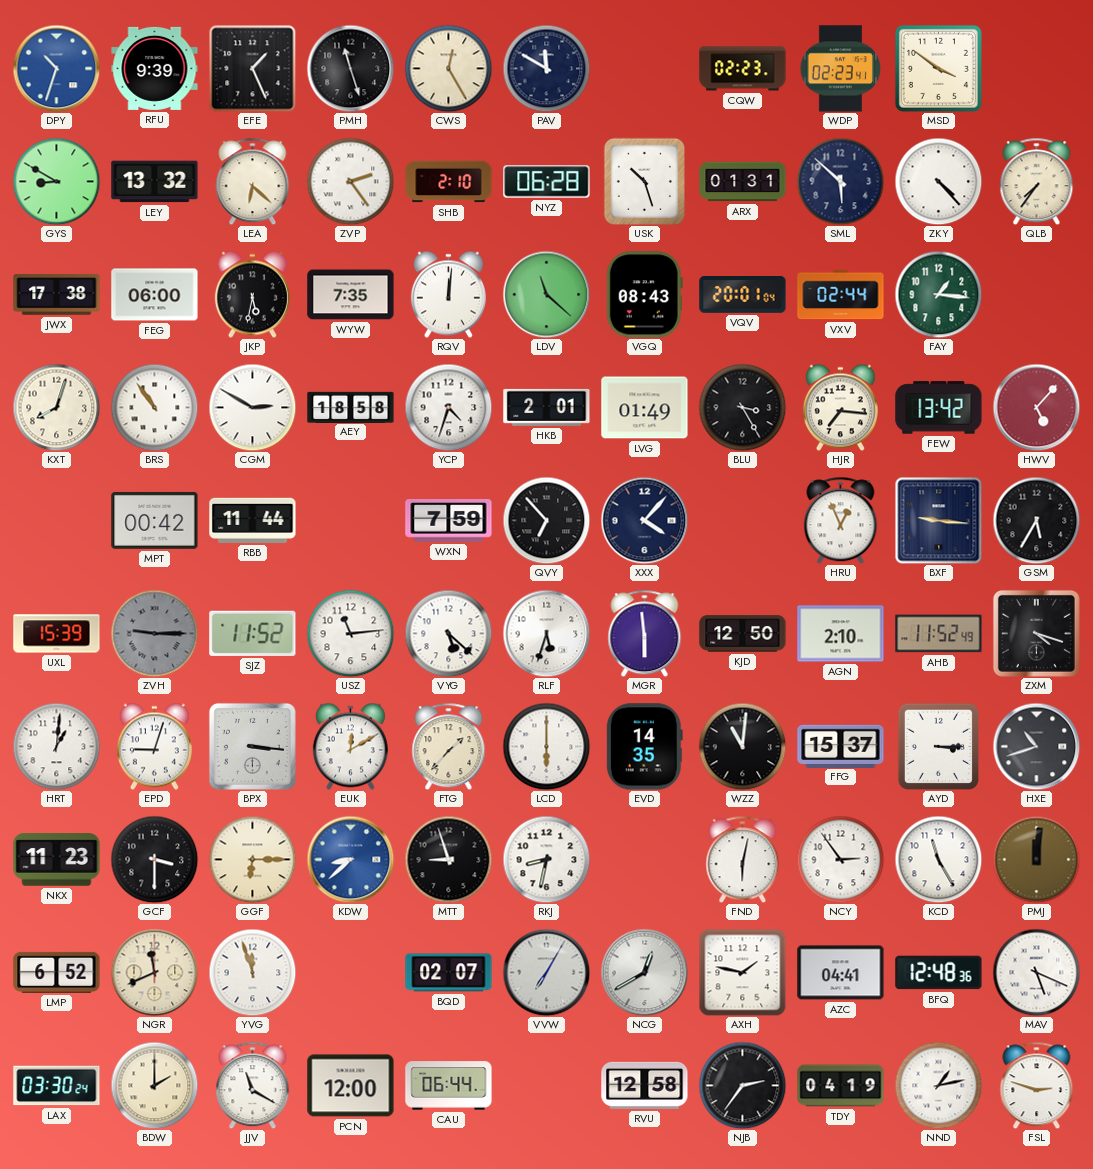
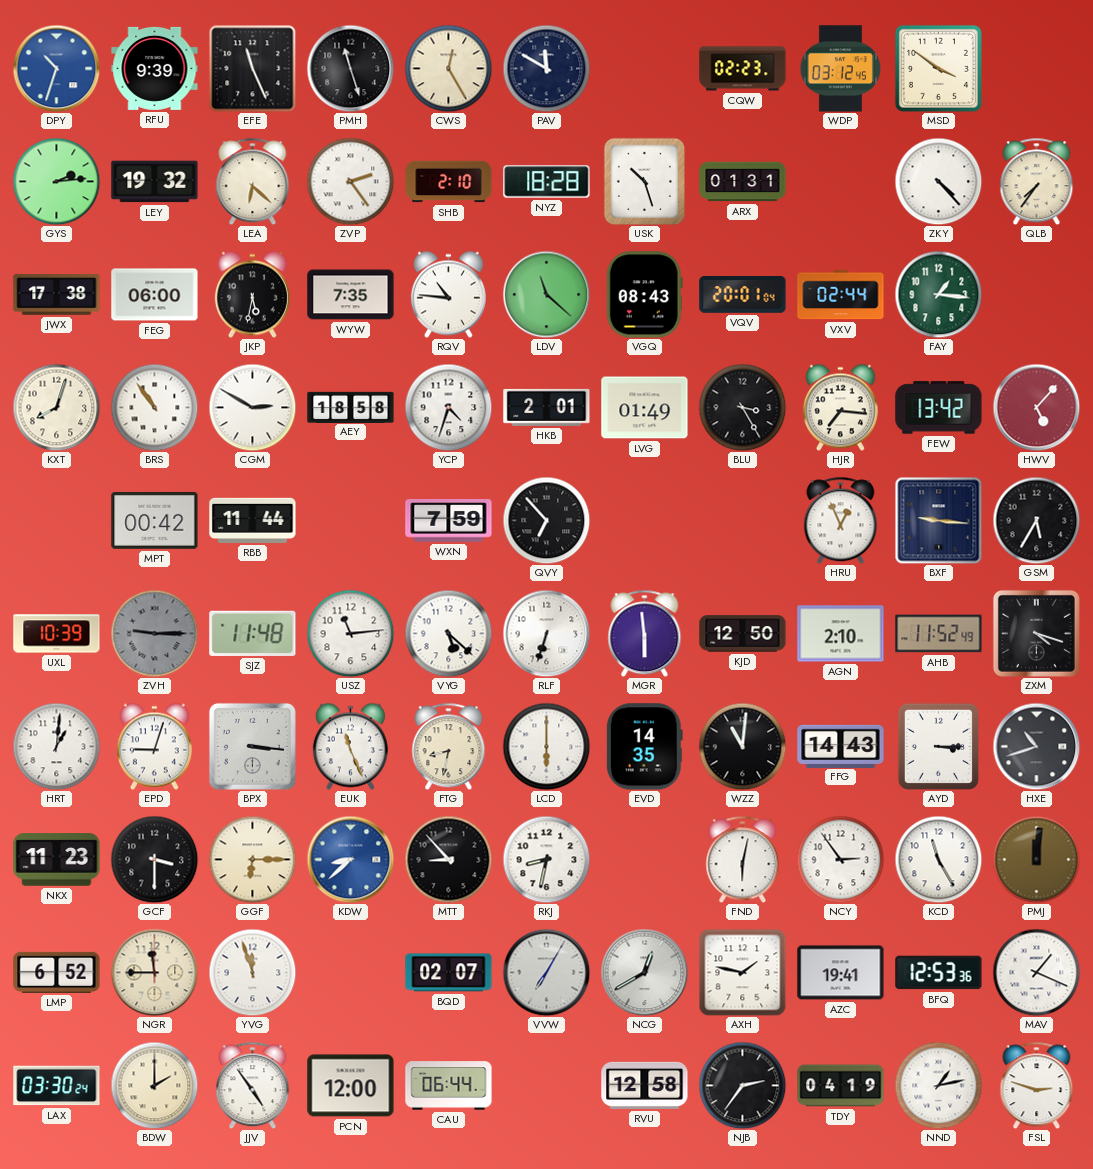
EFE: 1:26 -> 11:26
WDP: 02:23 -> 03:12
GYS: 8:50 -> 2:14
LEY: 13:32 -> 19:32
NYZ: 06:28 -> 18:28
SML: 5:52 -> none
RQV: 12:01 -> 10:46
XXX: 4:07 -> none
UXL: 15:39 -> 10:39
SJZ: 11:52 -> 11:48
RLF: 5:33 -> 6:33
EUK: 12:10 -> 11:26
FTG: 1:37 -> 8:32
FFG: 15:37 -> 14:43
MTT: 8:57 -> 8:53
NGR: 11:41 -> 11:45
AZC: 04:41 -> 19:41
BFQ: 12:48 -> 12:53
MAV: 5:19 -> 1:19
JJV: 11:20 -> 4:54
